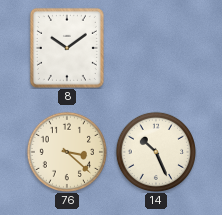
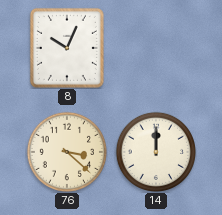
8: 10:09 -> 10:04
14: 10:26 -> 12:00
